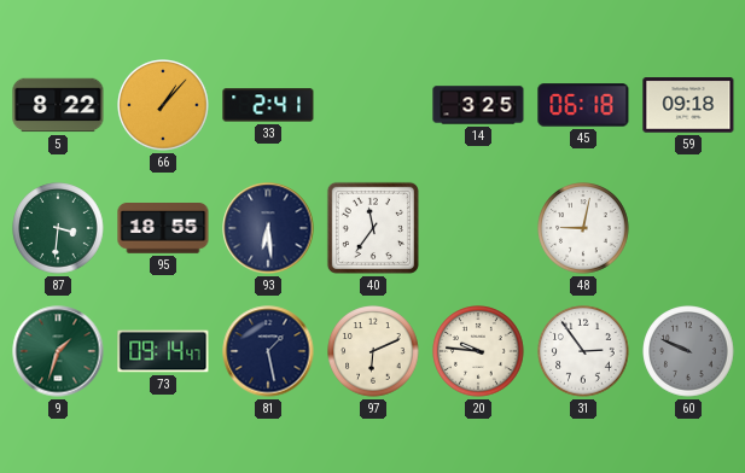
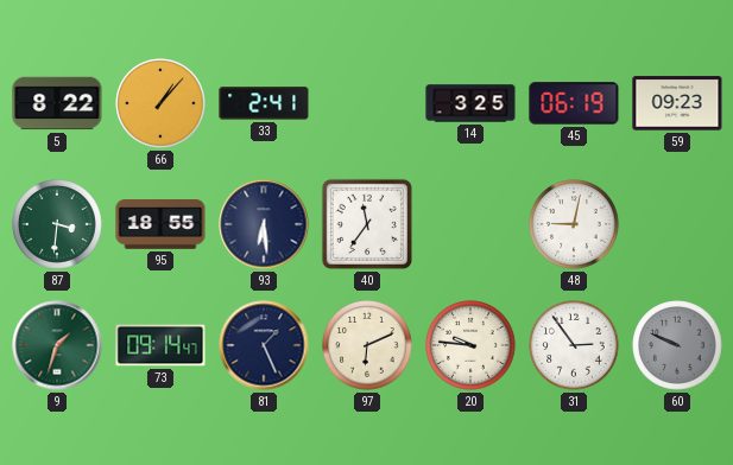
45: 06:18 -> 06:19
59: 09:18 -> 09:23
81: 1:28 -> 1:26
